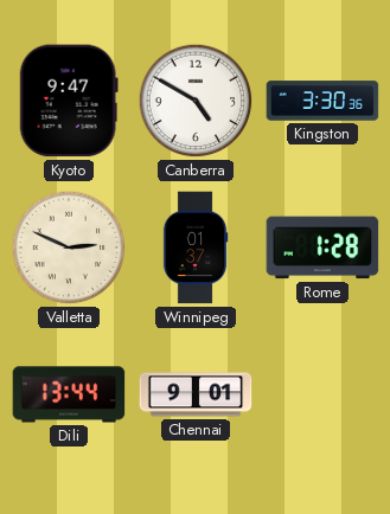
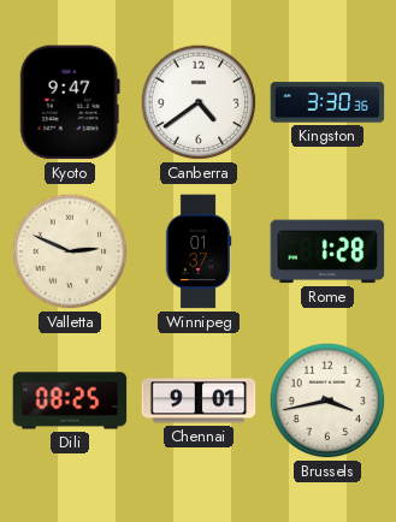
Canberra: 4:50 -> 4:39
Dili: 13:44 -> 08:25
Brussels: none -> 3:43
